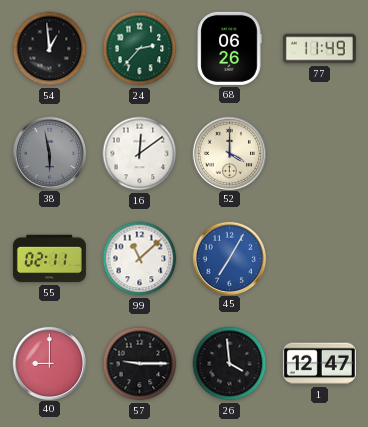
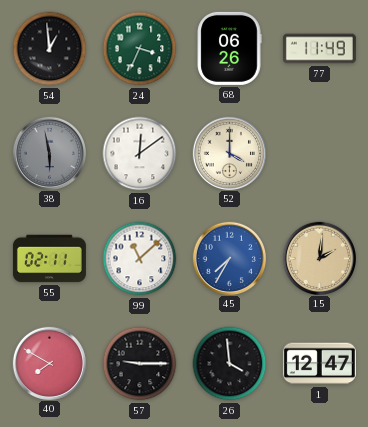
24: 2:37 -> 3:34
45: 7:05 -> 7:35
15: none -> 2:01
40: 9:00 -> 7:50
